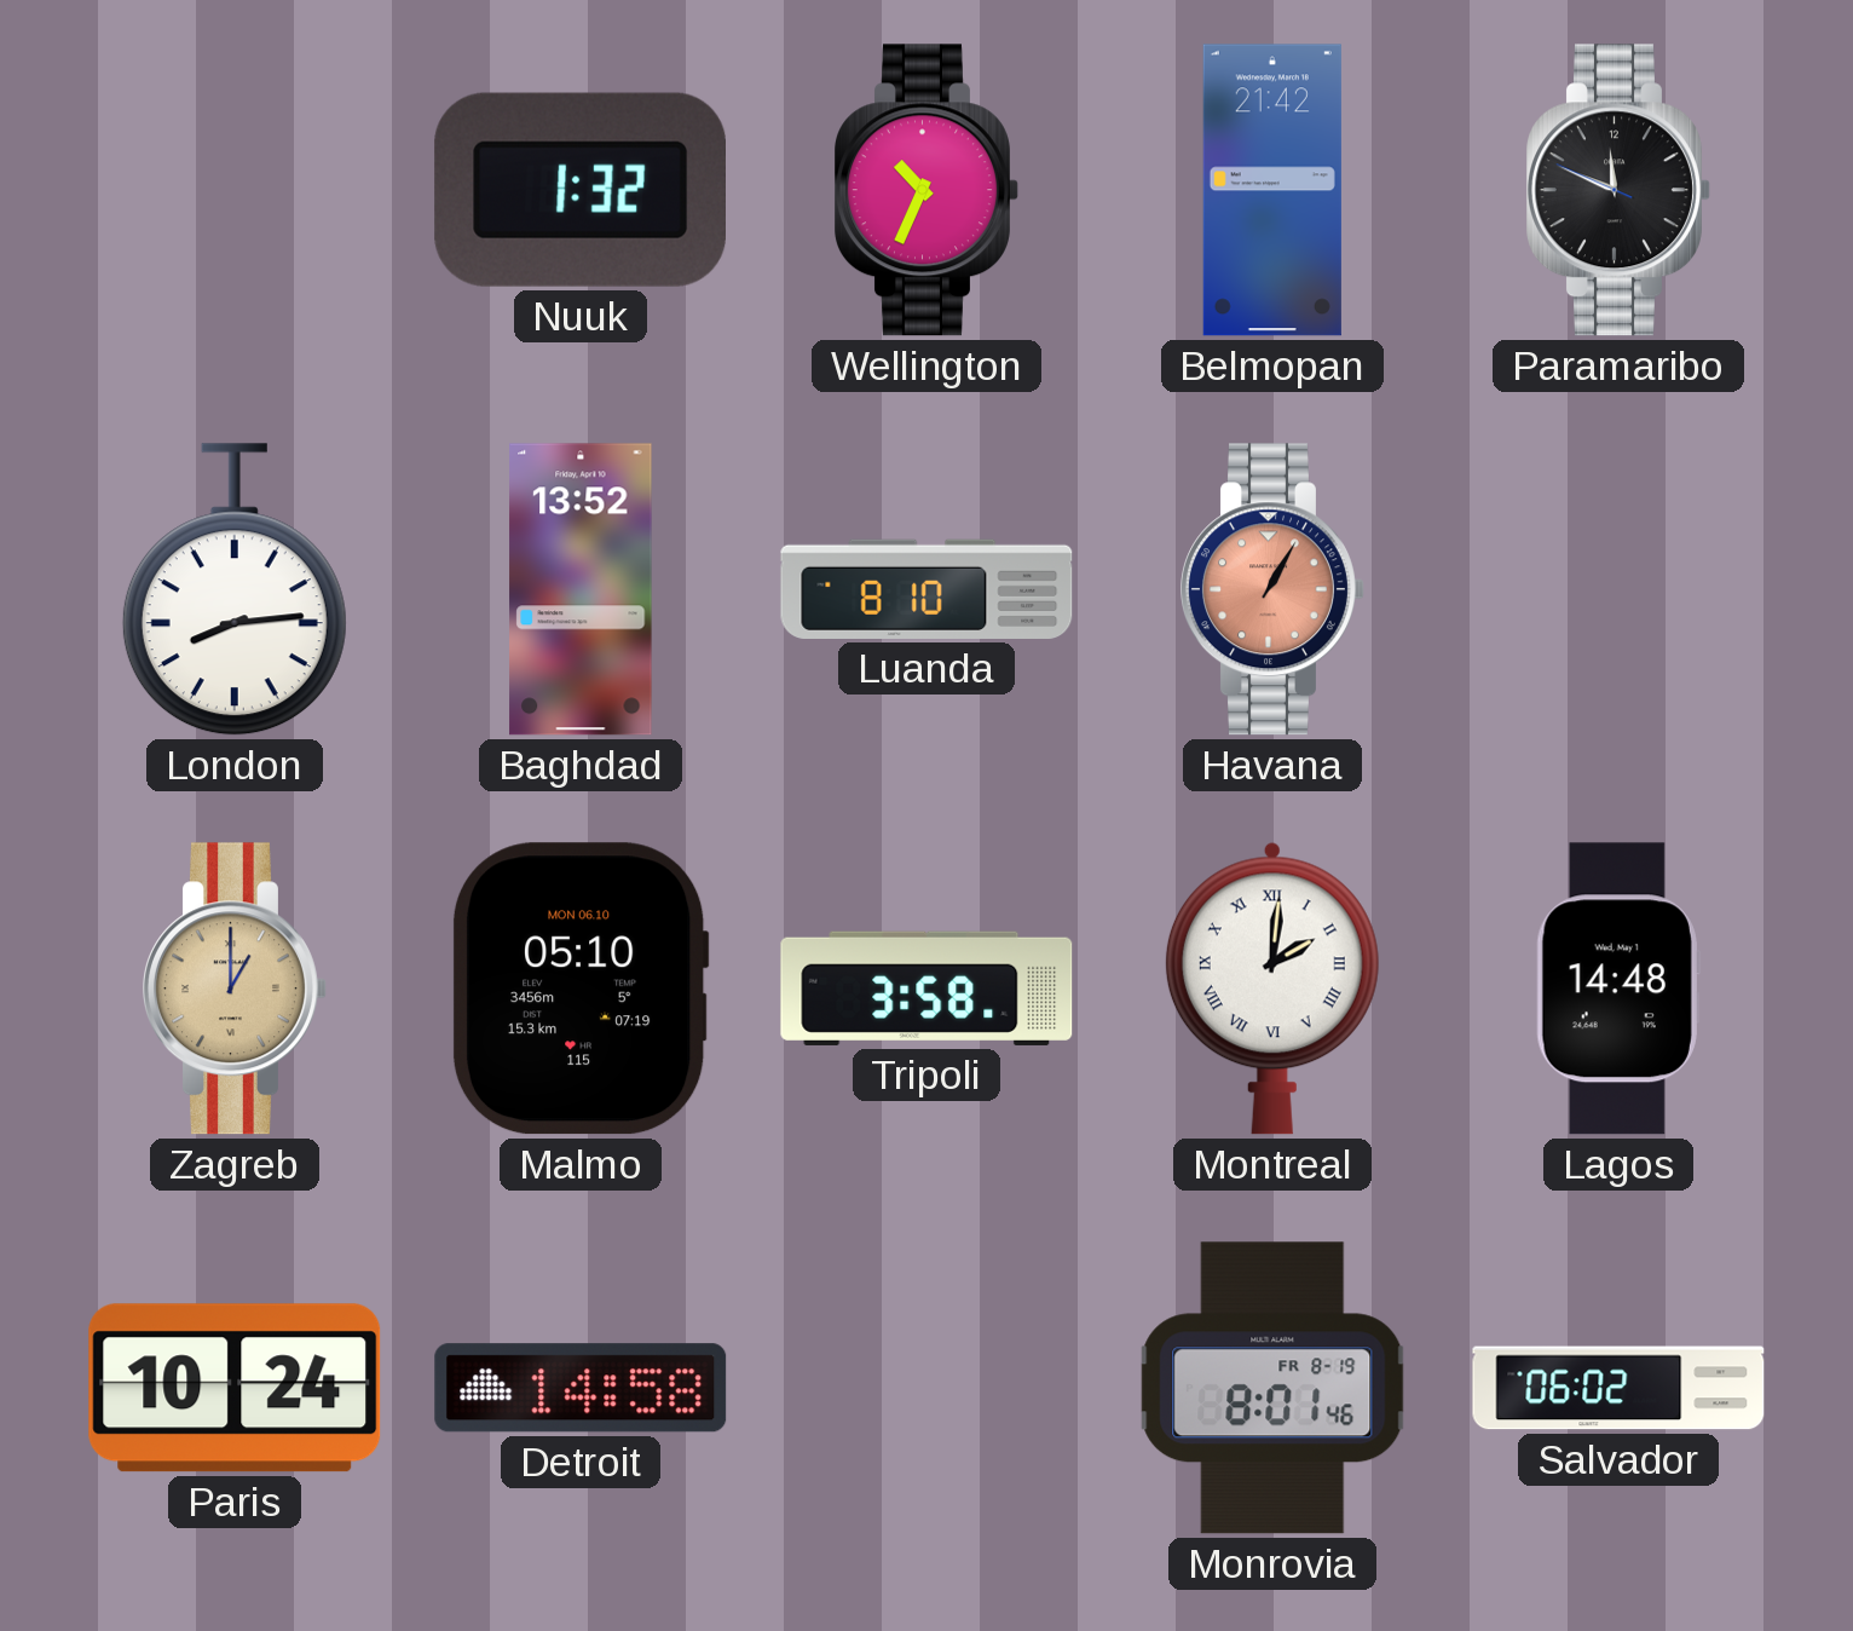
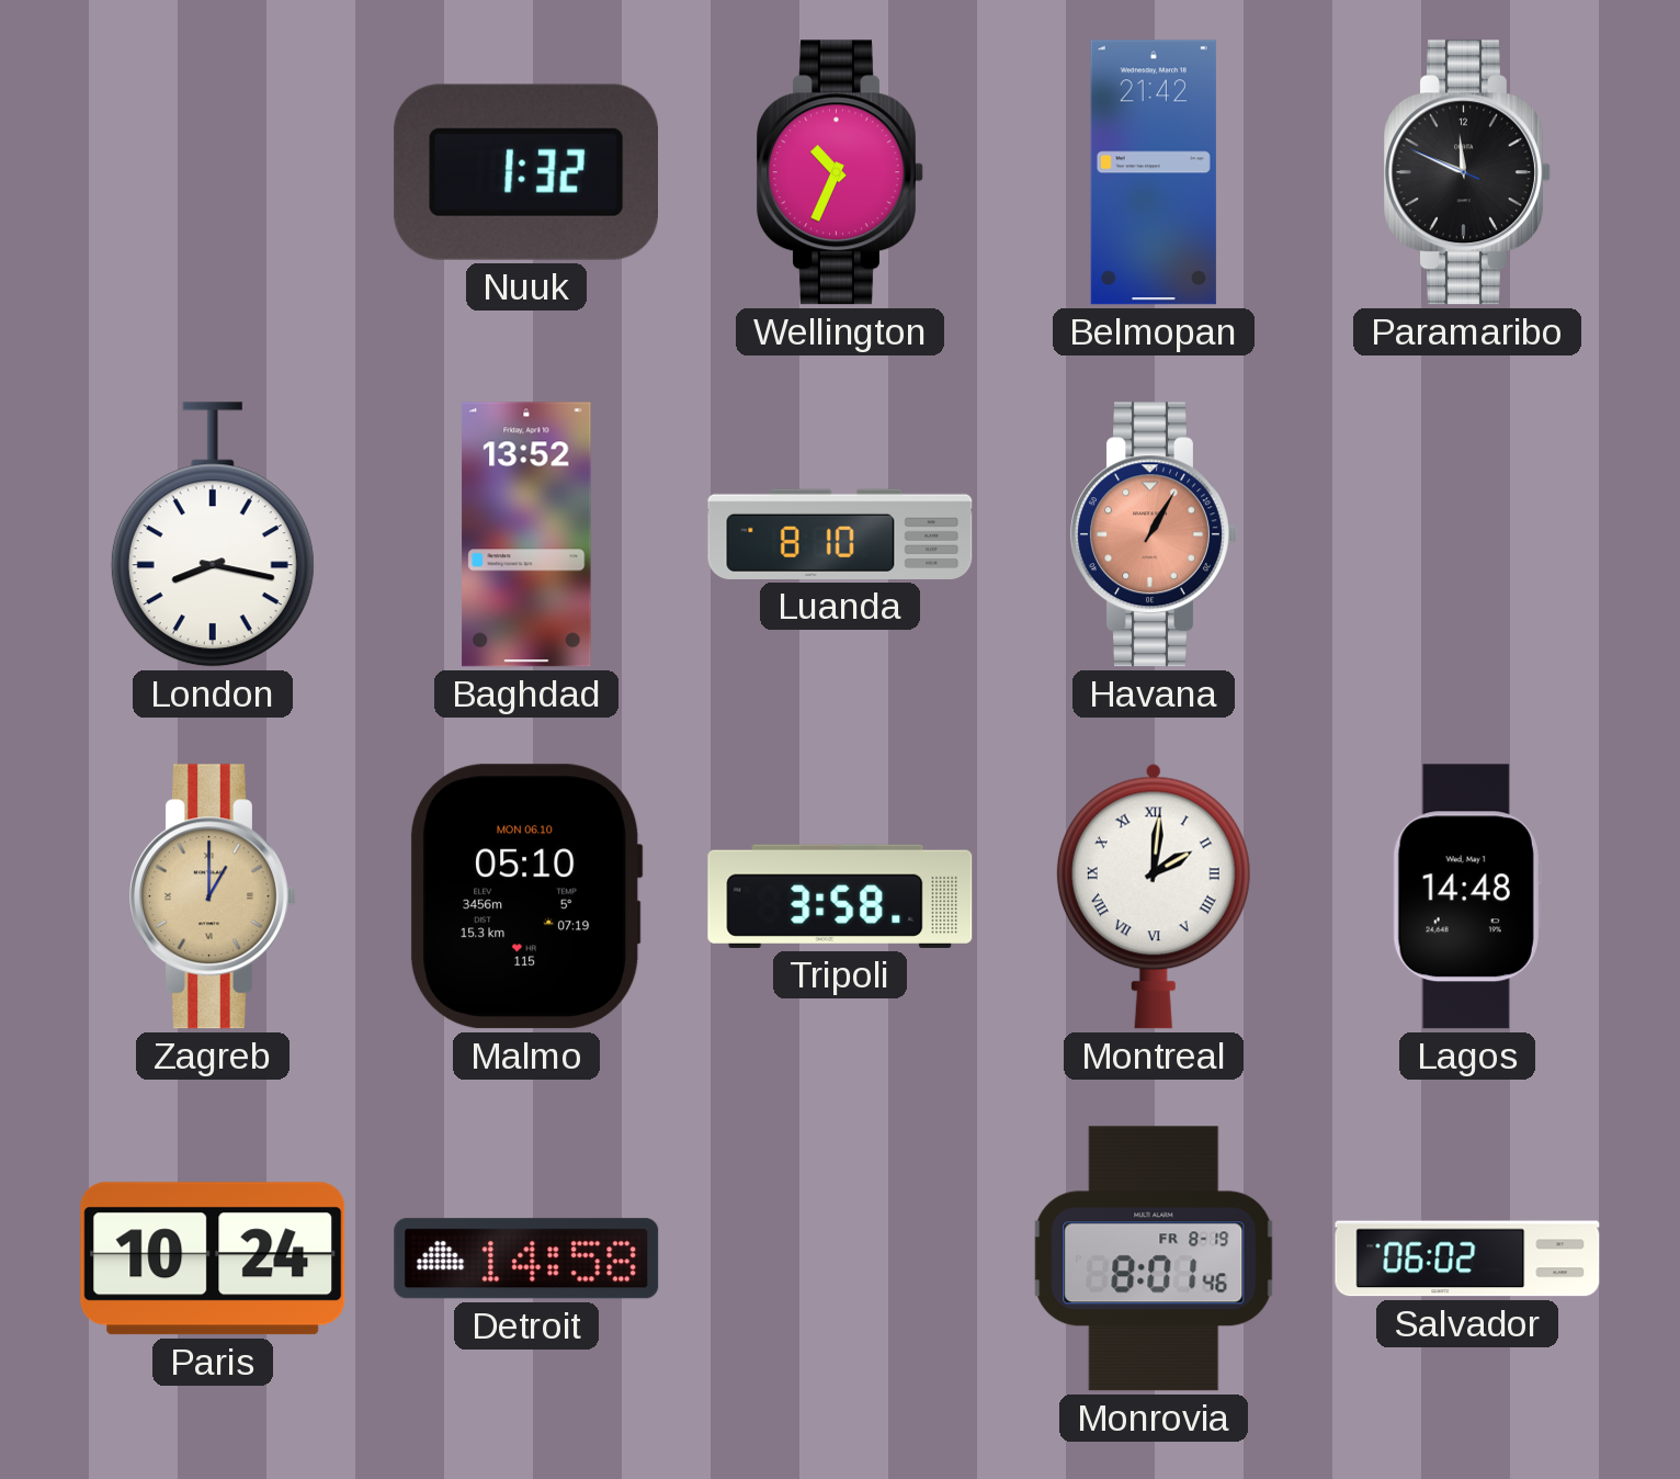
London: 8:14 -> 8:17
